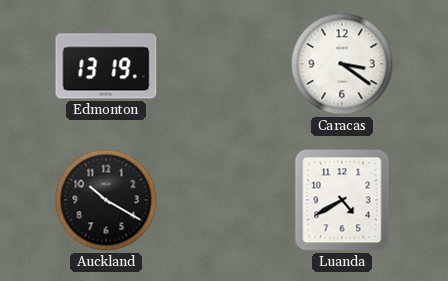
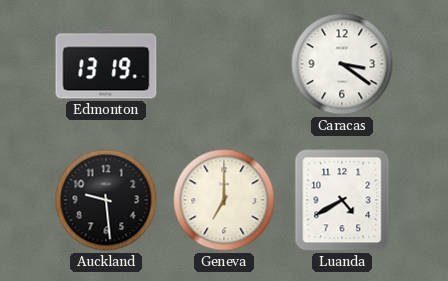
Auckland: 10:20 -> 9:29
Geneva: none -> 7:00
